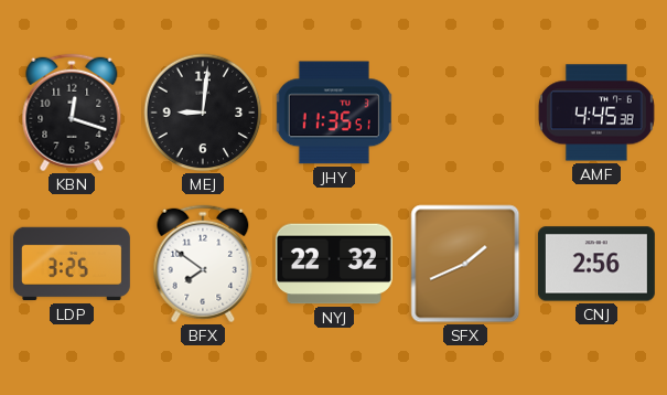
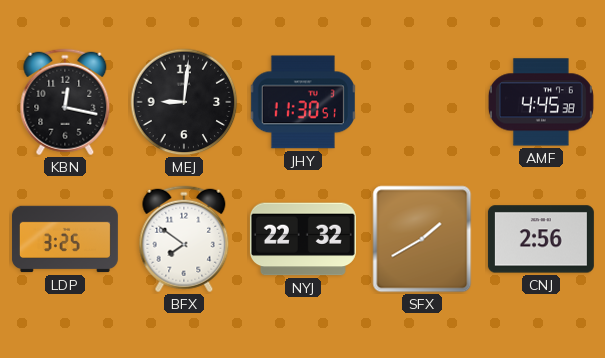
KBN: 12:18 -> 12:17
JHY: 11:35 -> 11:30
SFX: 1:41 -> 1:40
